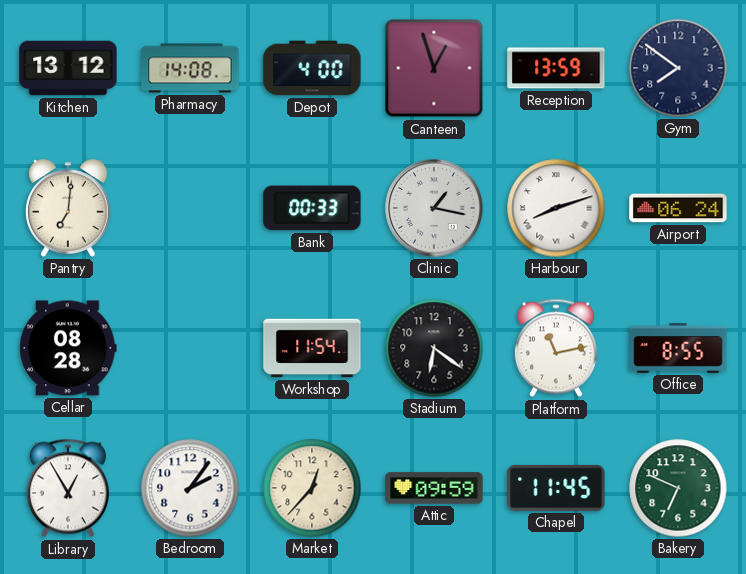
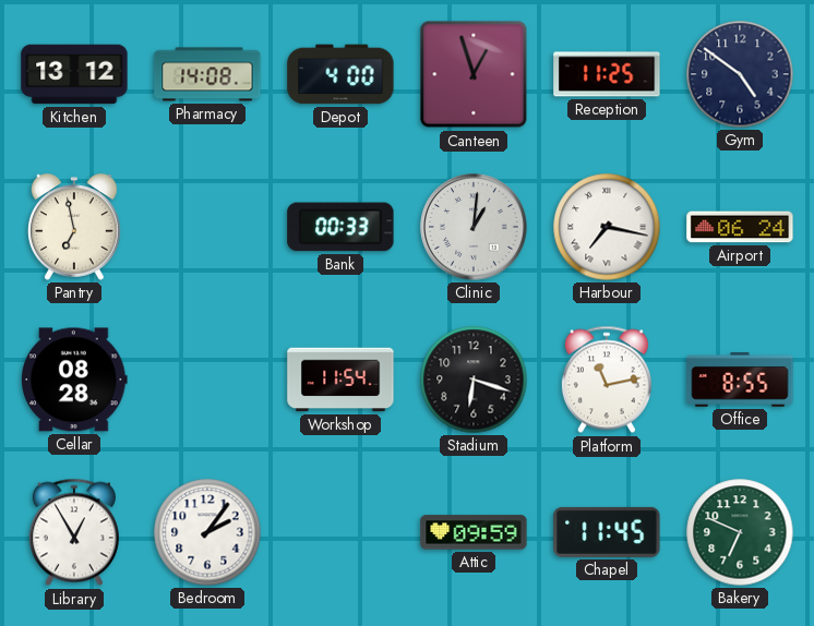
Reception: 13:59 -> 11:25
Gym: 7:51 -> 4:51
Pantry: 7:01 -> 6:58
Clinic: 1:17 -> 1:01
Harbour: 8:12 -> 7:17
Stadium: 6:21 -> 6:18
Market: 12:37 -> none
